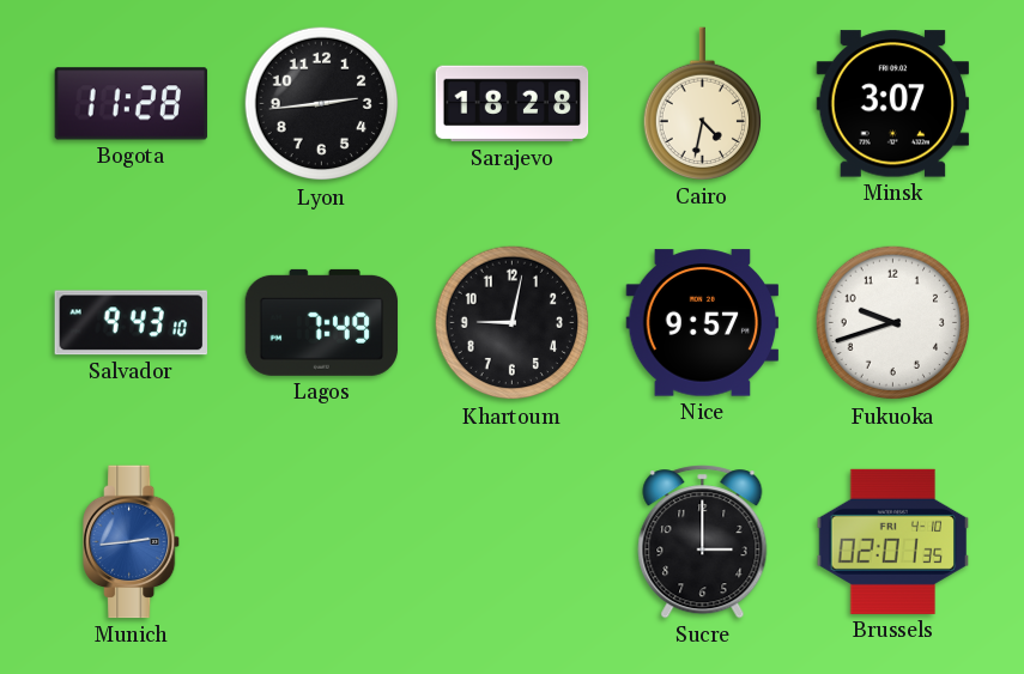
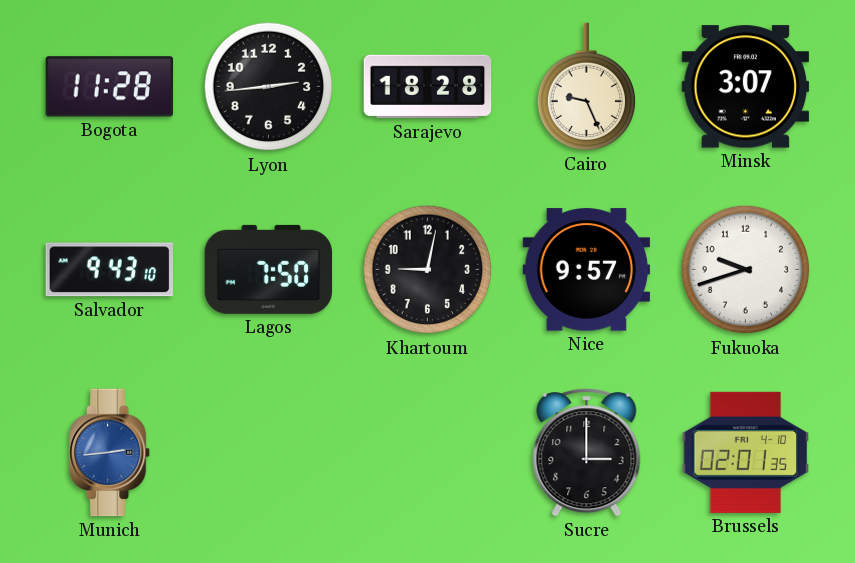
Cairo: 4:32 -> 9:26
Lagos: 7:49 -> 7:50
